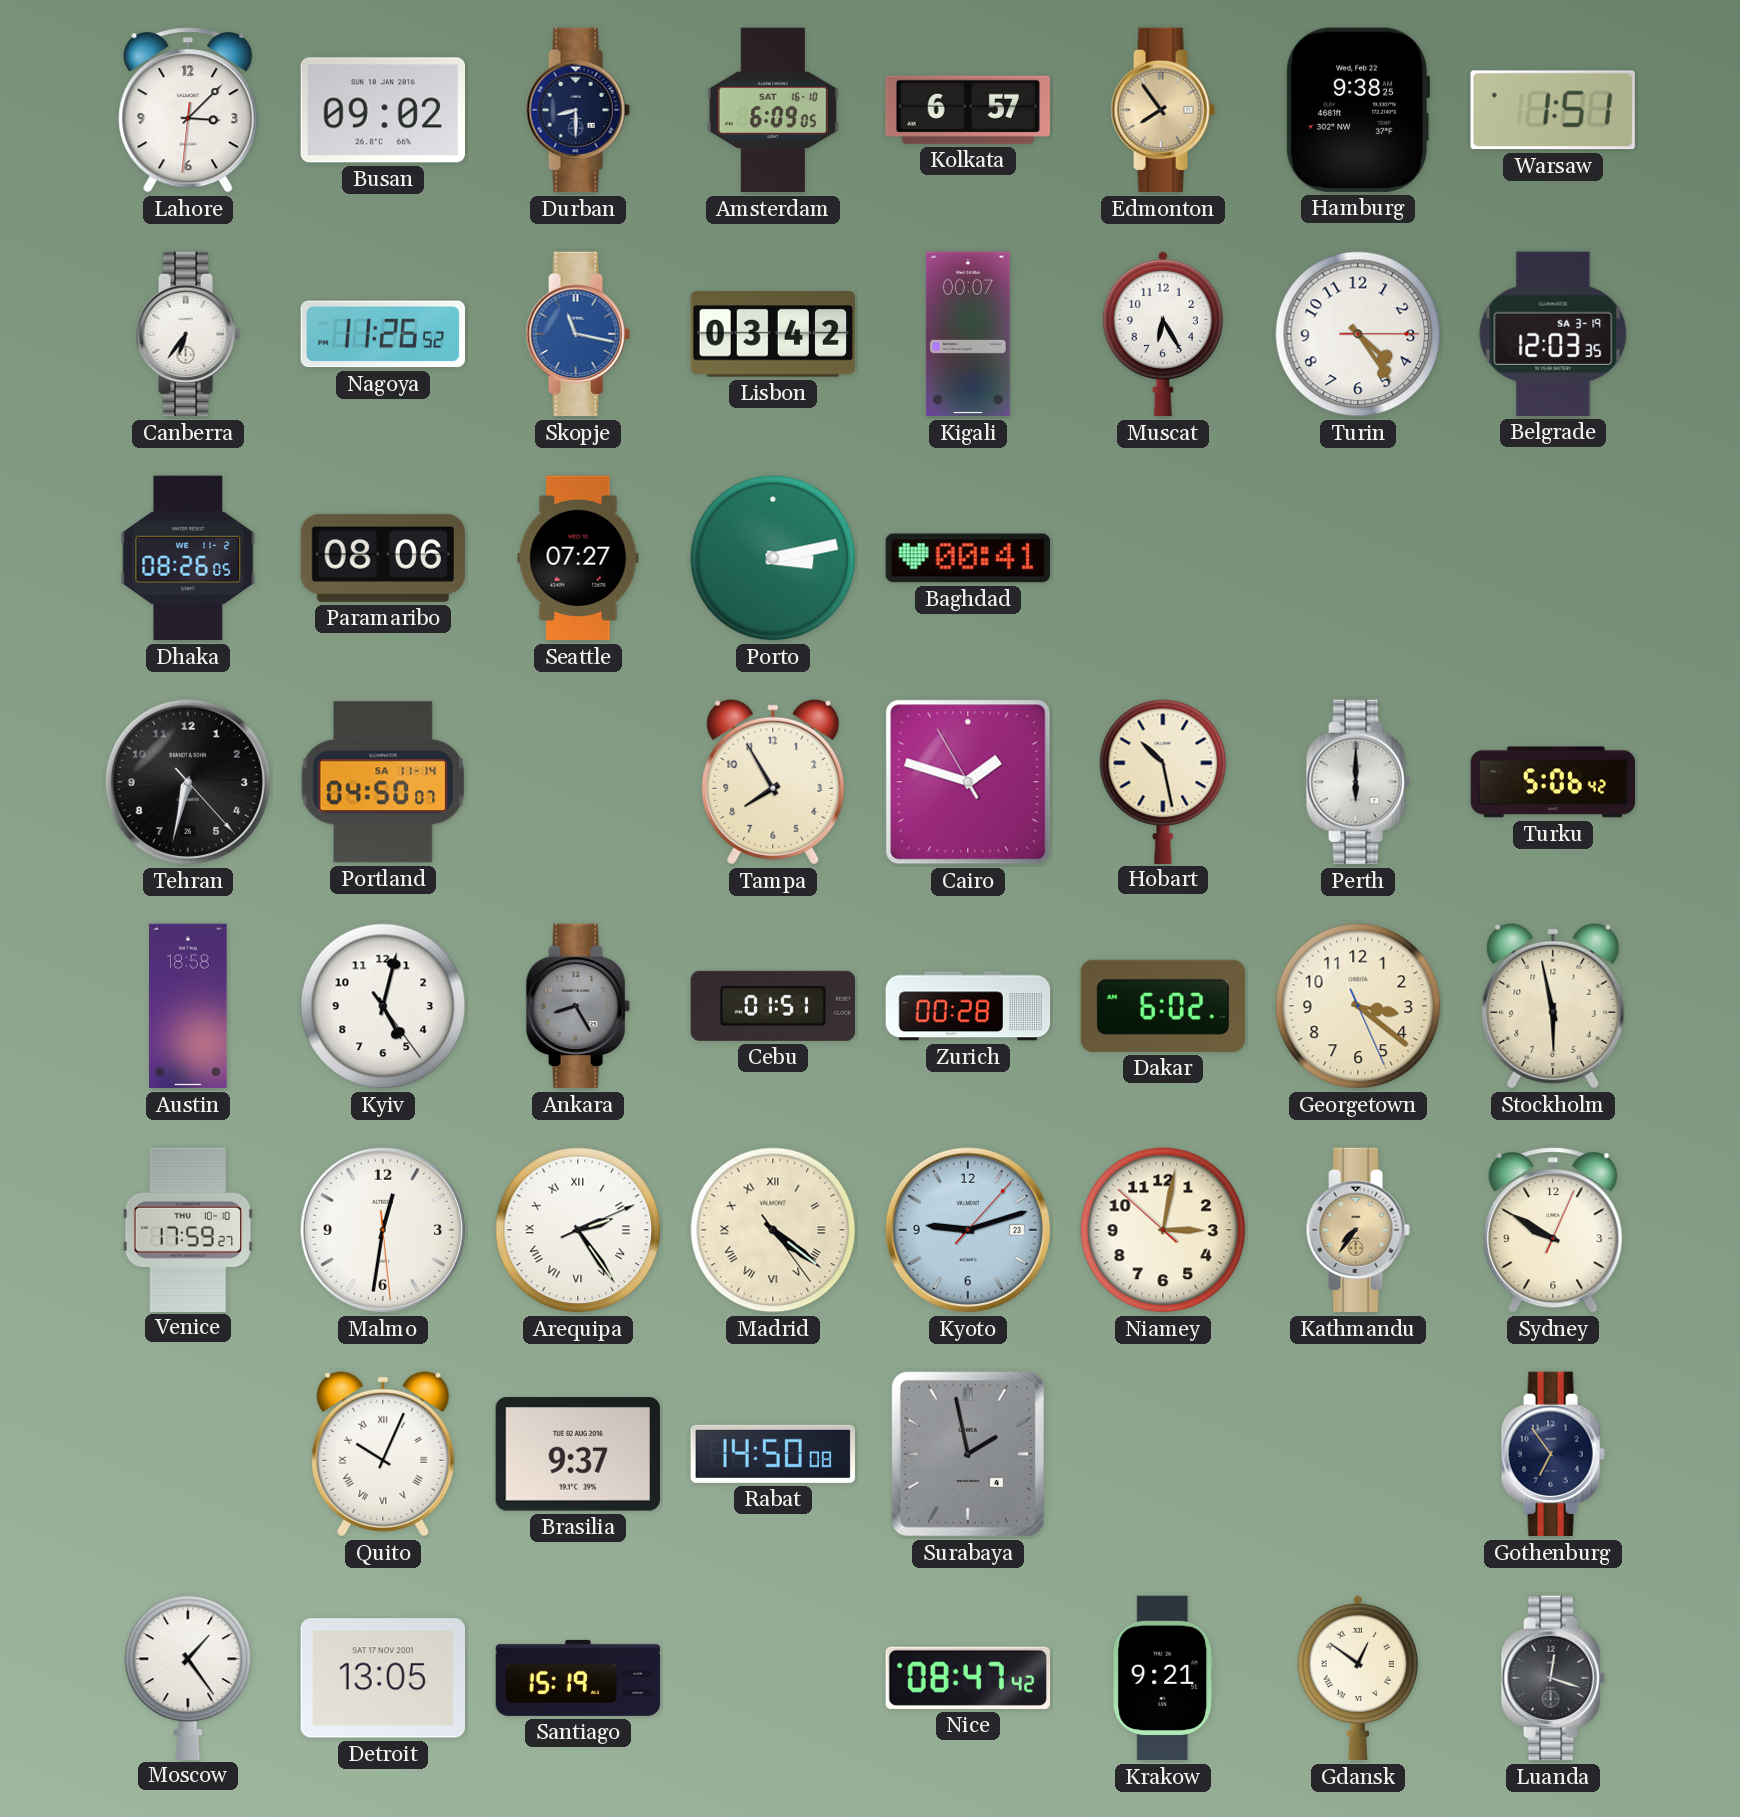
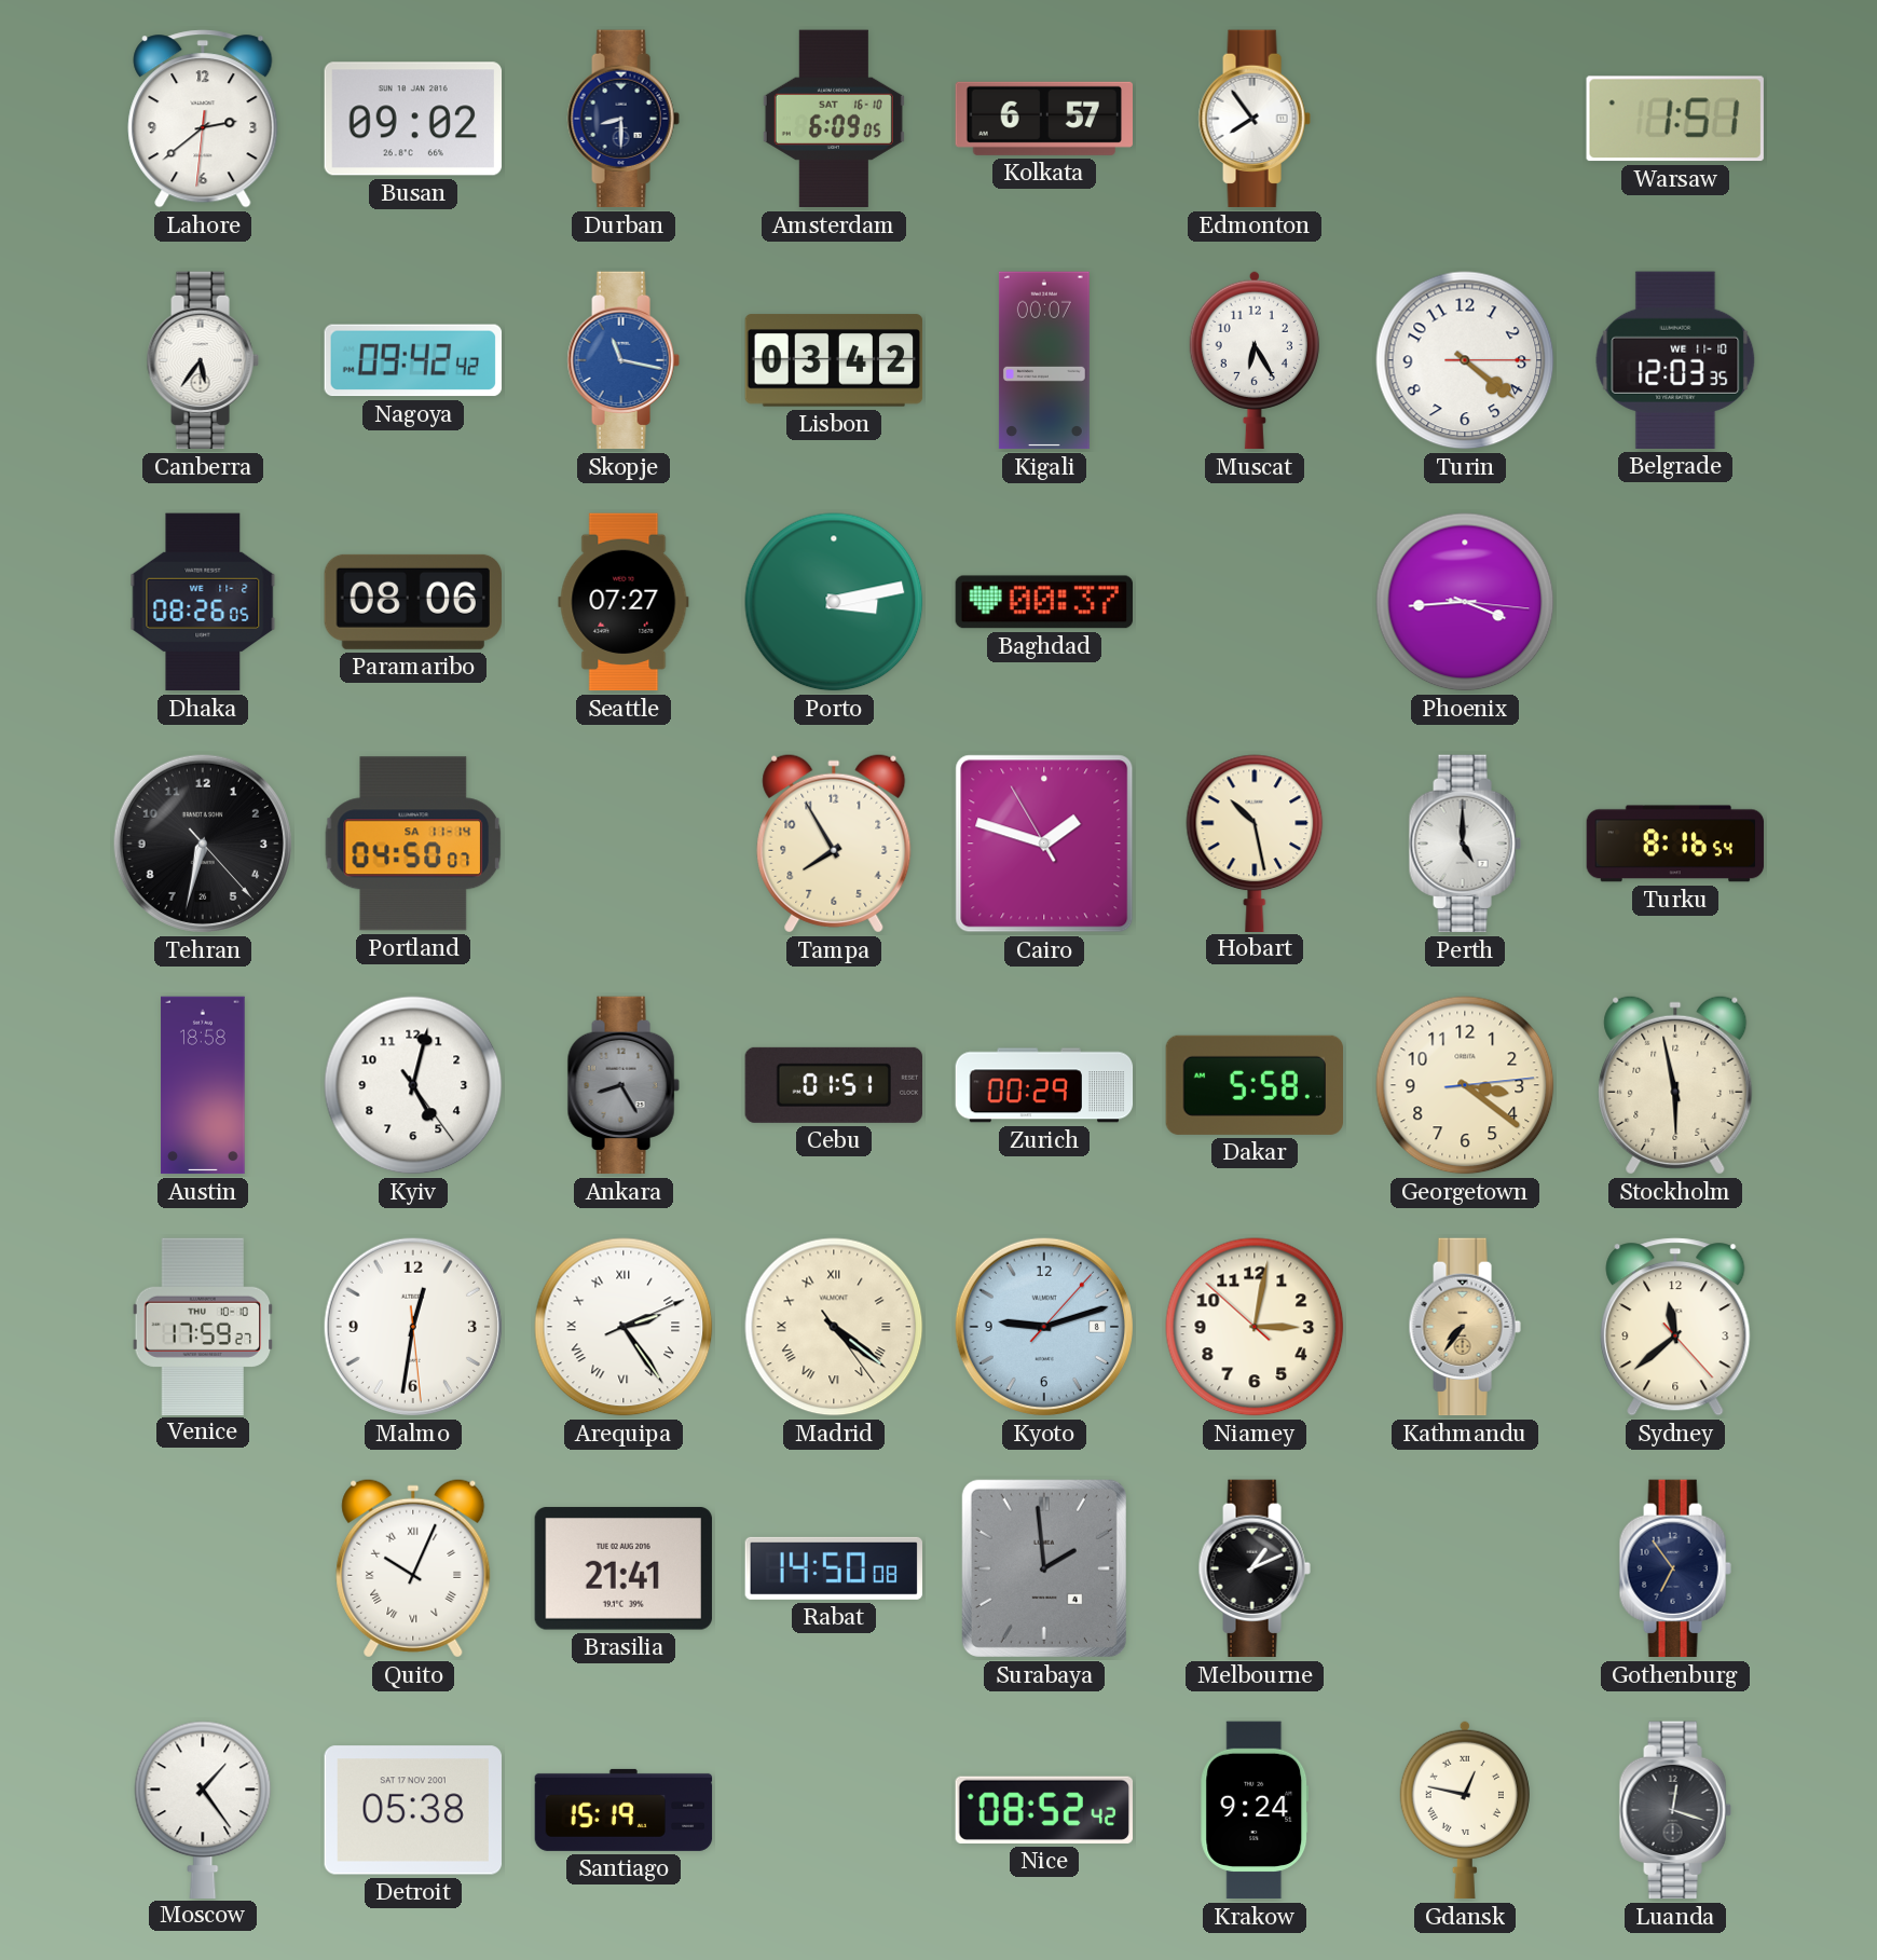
Lahore: 3:07 -> 2:38
Edmonton dial: champagne -> white
Hamburg: 9:38 -> none
Canberra: 6:36 -> 5:36
Nagoya: 11:26 -> 09:42
Turin: 4:24 -> 4:21
Belgrade date: SA 3-19 -> WE 11-10
Baghdad: 00:41 -> 00:37
Phoenix: none -> 3:44
Perth: 6:00 -> 5:00
Turku: 5:06 -> 8:16
Zurich: 00:28 -> 00:29
Dakar: 6:02 -> 5:58
Georgetown: 3:21:26 -> 3:21:14
Kyoto date: 23 -> 8
Sydney: 9:50 -> 11:38
Brasilia: 9:37 -> 21:41
Surabaya: 1:58 -> 1:59
Melbourne: none -> 1:11
Detroit: 13:05 -> 05:38
Nice: 08:47 -> 08:52
Krakow: 9:21 -> 9:24
Gdansk: 12:51 -> 12:47
